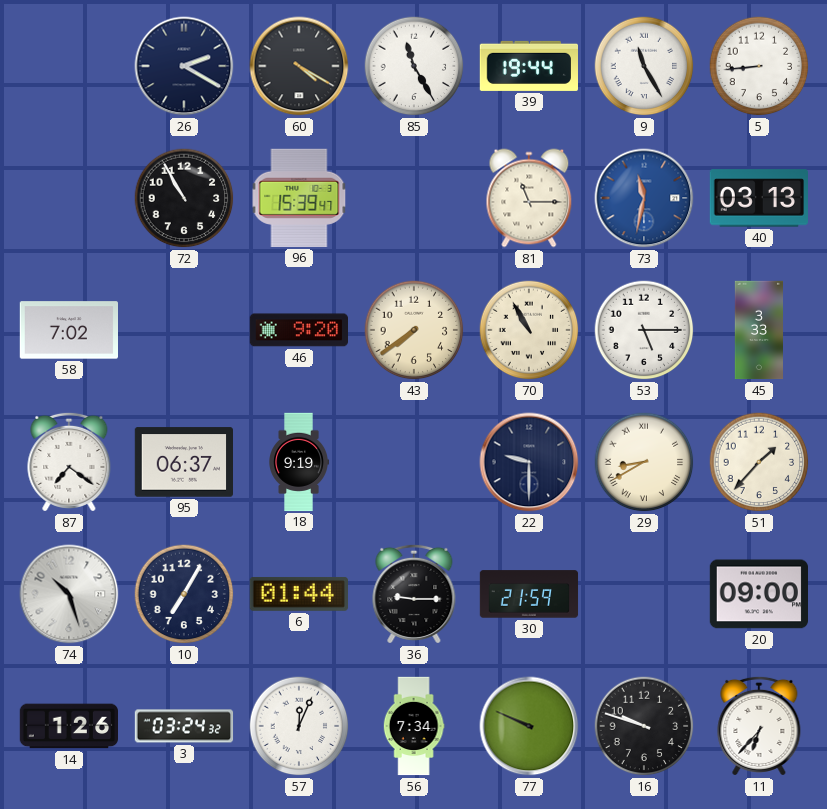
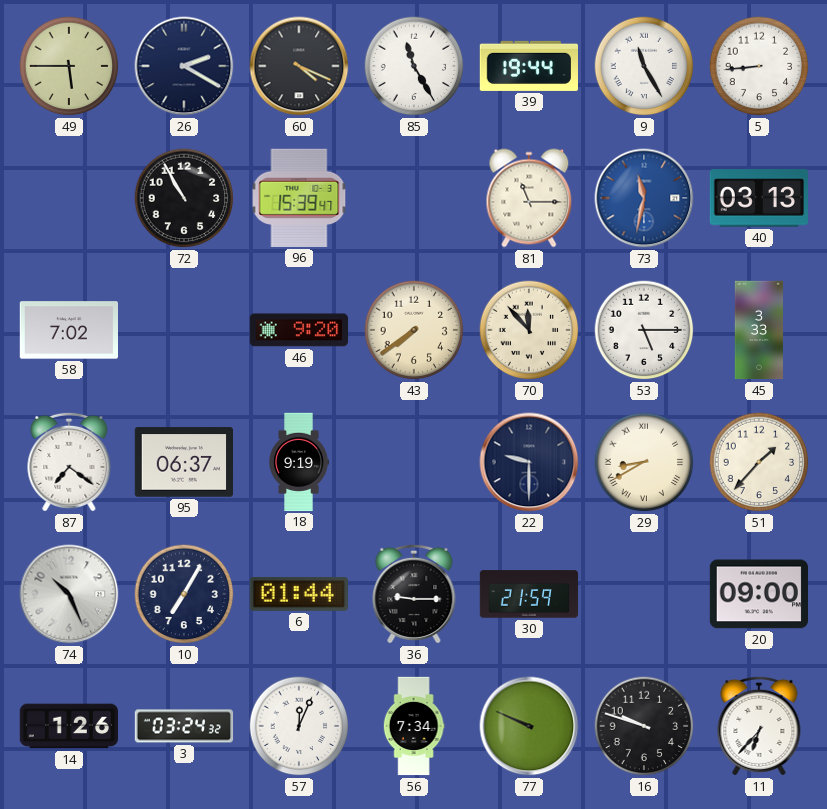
49: none -> 5:45
60: 4:20 -> 4:19
70: 10:55 -> 11:53
74: 10:27 -> 10:26
